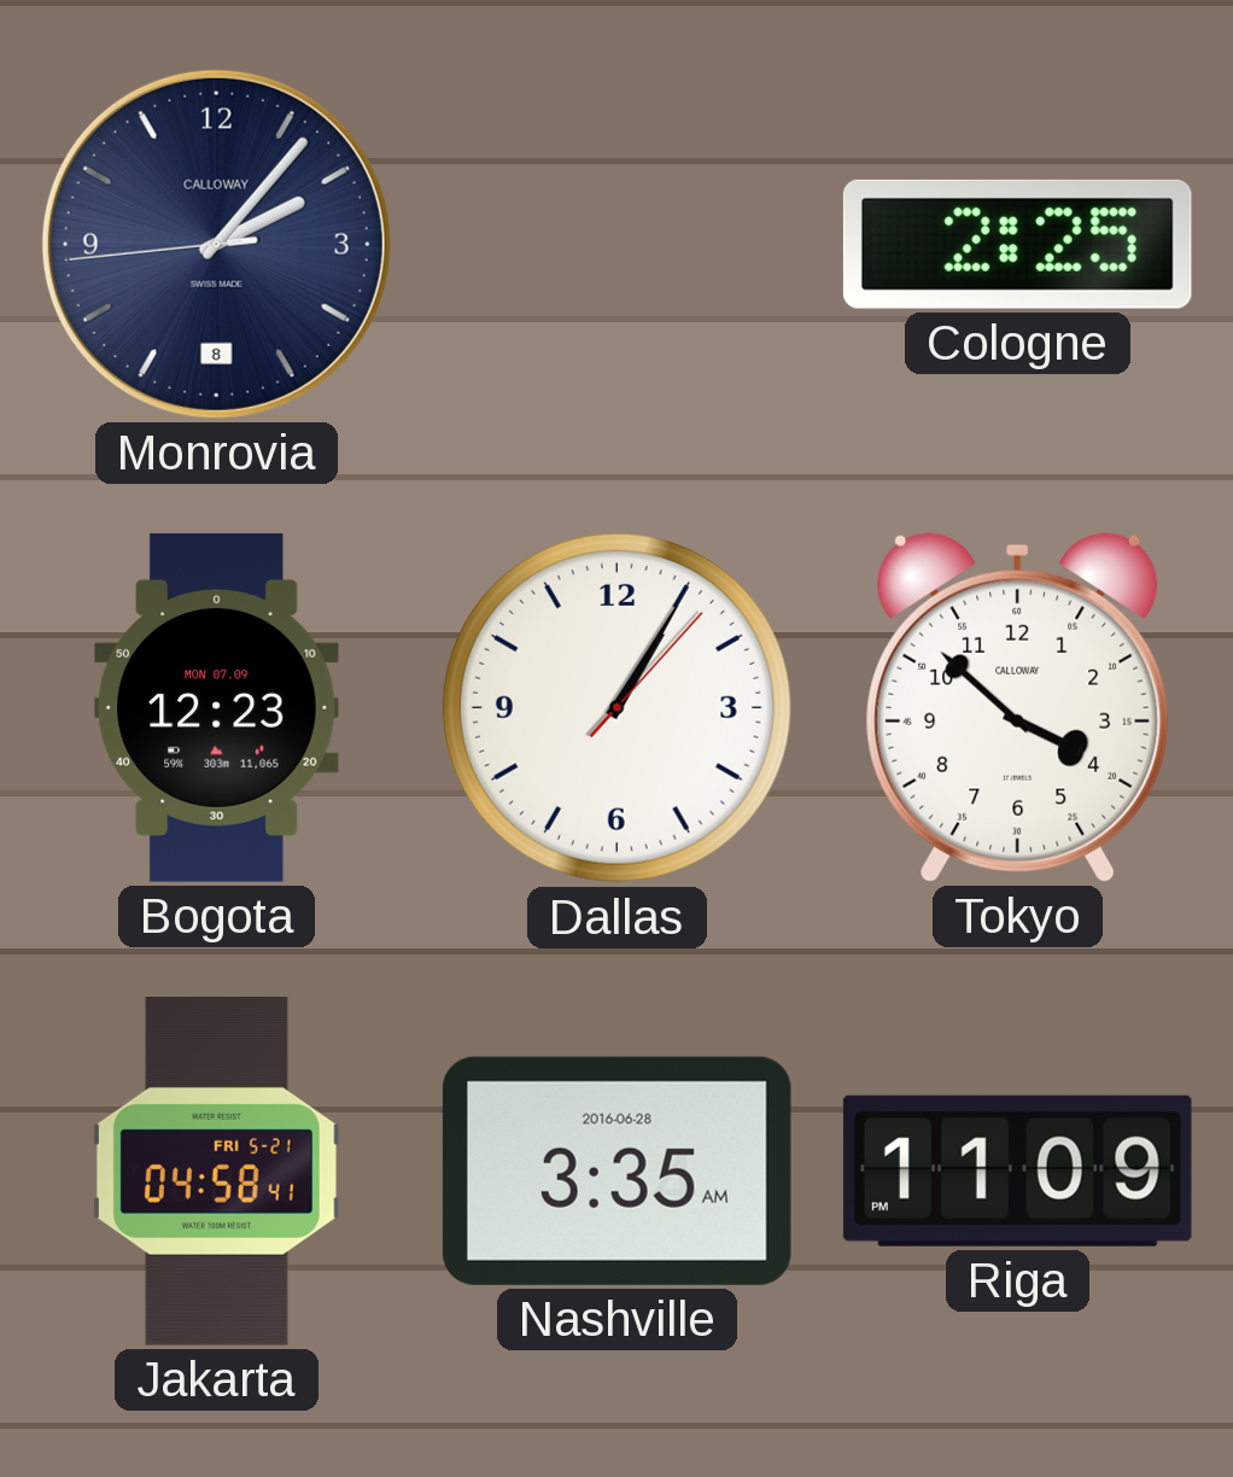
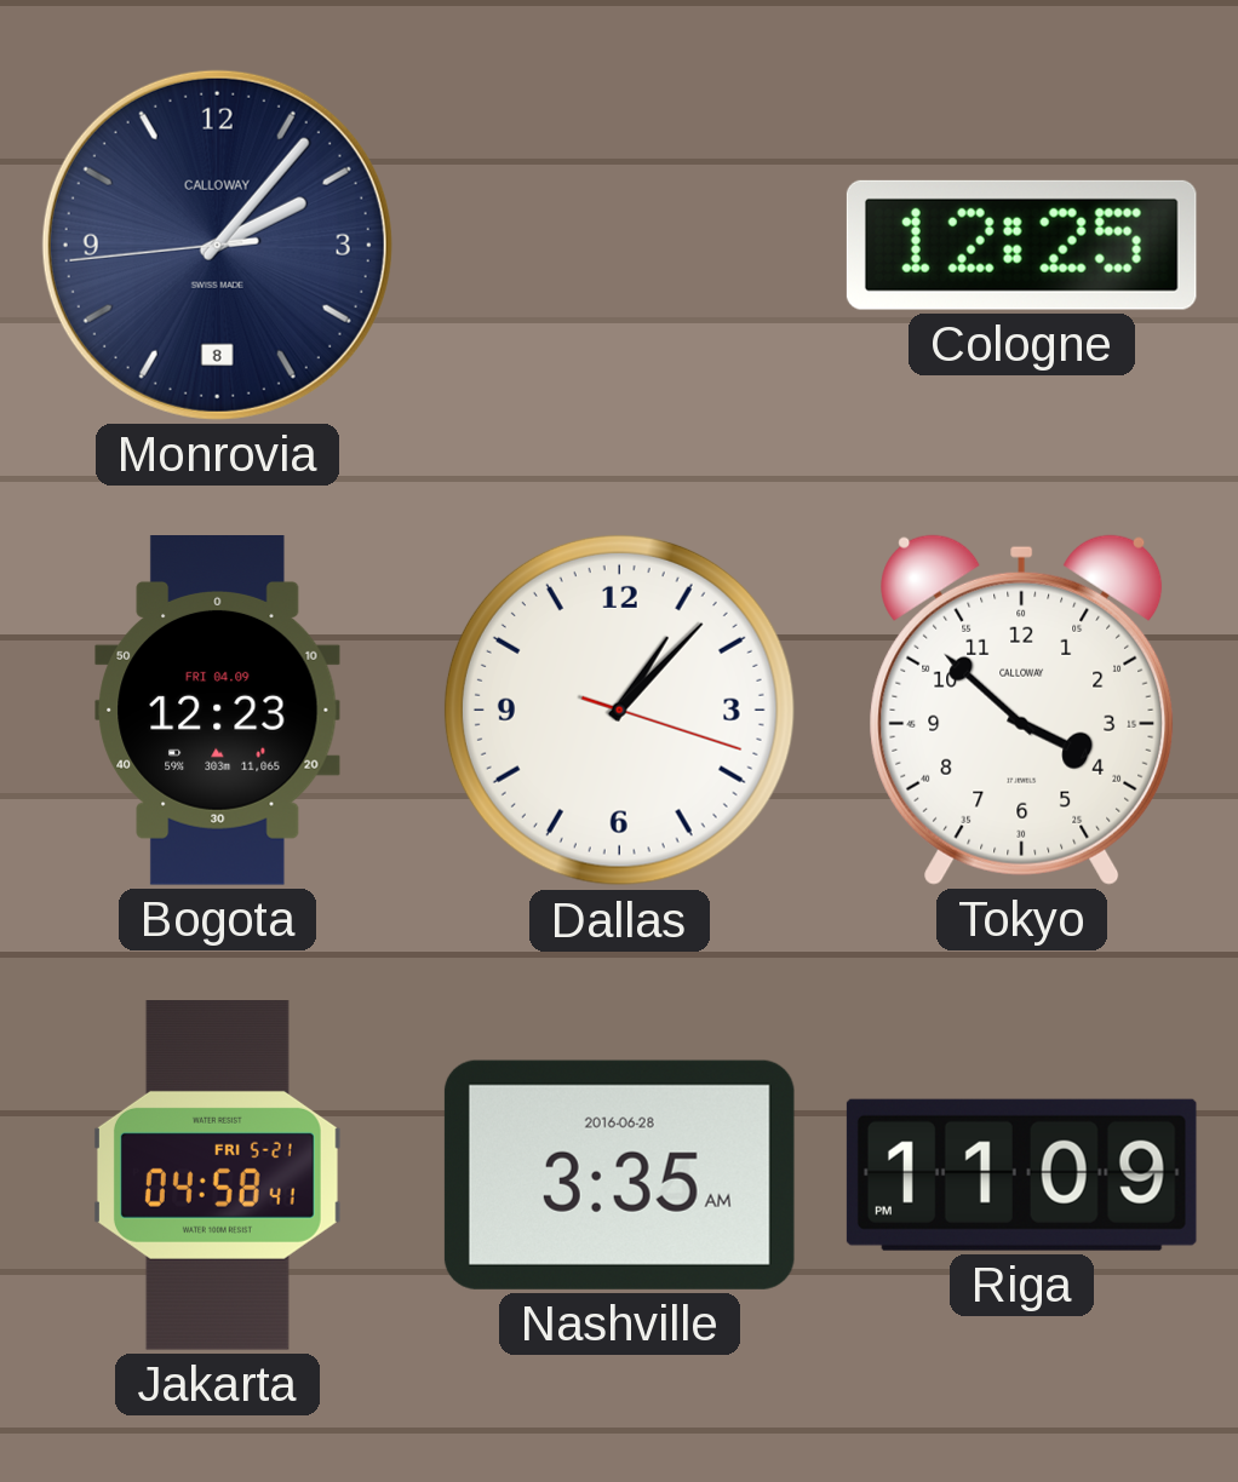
Cologne: 2:25 -> 12:25
Bogota date: MON 07.09 -> FRI 04.09
Dallas: 1:05 -> 1:07
